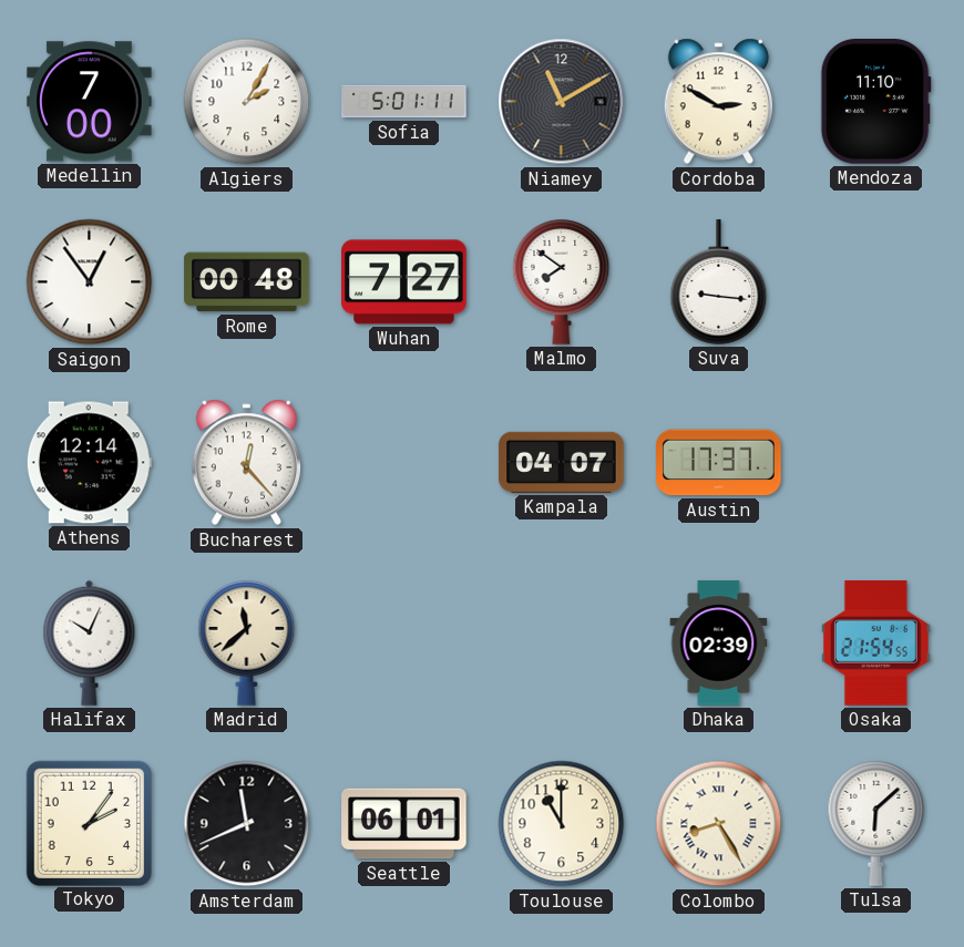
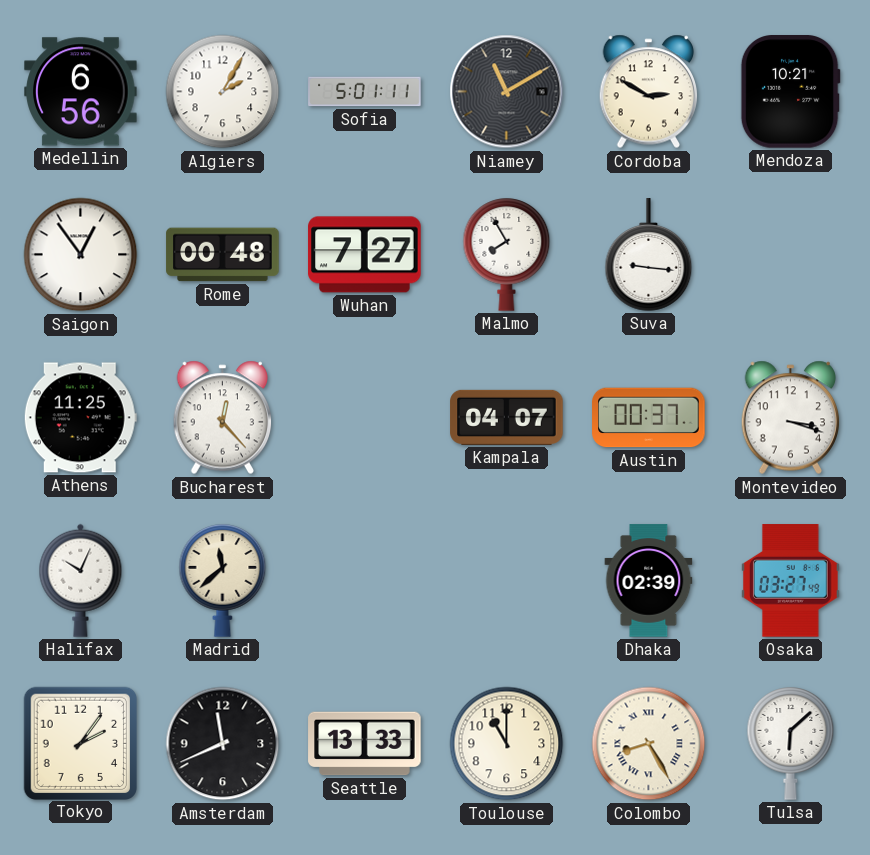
Medellin: 7:00 -> 6:56
Mendoza: 11:10 -> 10:21
Malmo: 7:51 -> 7:55
Athens: 12:14 -> 11:25
Austin: 17:37 -> 00:37
Montevideo: none -> 3:18
Osaka: 21:54 -> 03:27
Seattle: 06:01 -> 13:33
